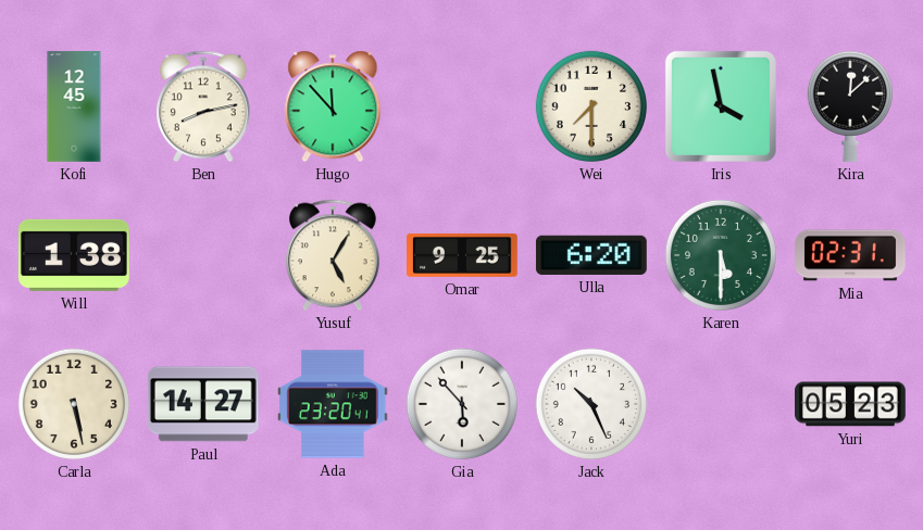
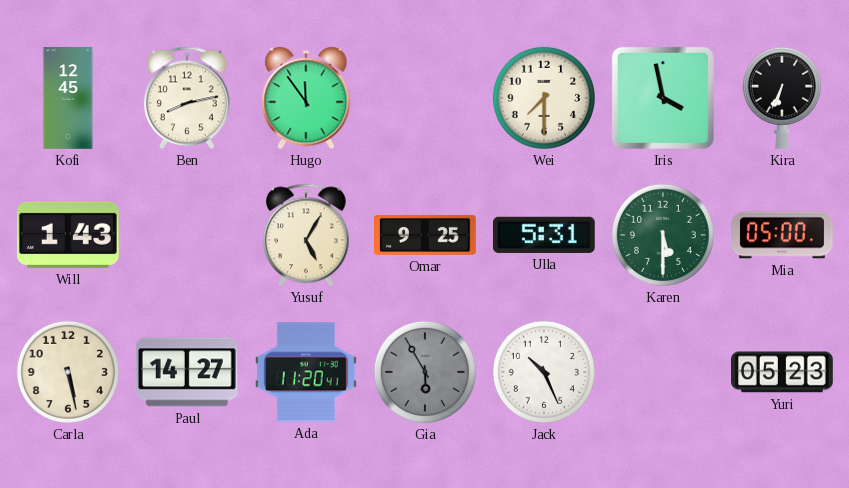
Hugo: 11:53 -> 11:54
Kira: 12:08 -> 6:34
Will: 1:38 -> 1:43
Ulla: 6:20 -> 5:31
Mia: 02:31 -> 05:00
Ada: 23:20 -> 11:20
Gia: 5:53 -> 5:55
Gia dial: white -> grey
